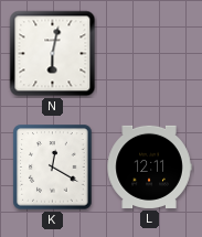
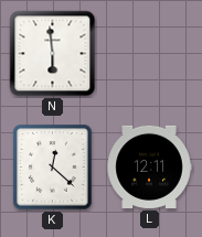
N: 6:02 -> 5:59
K: 12:20 -> 12:22
